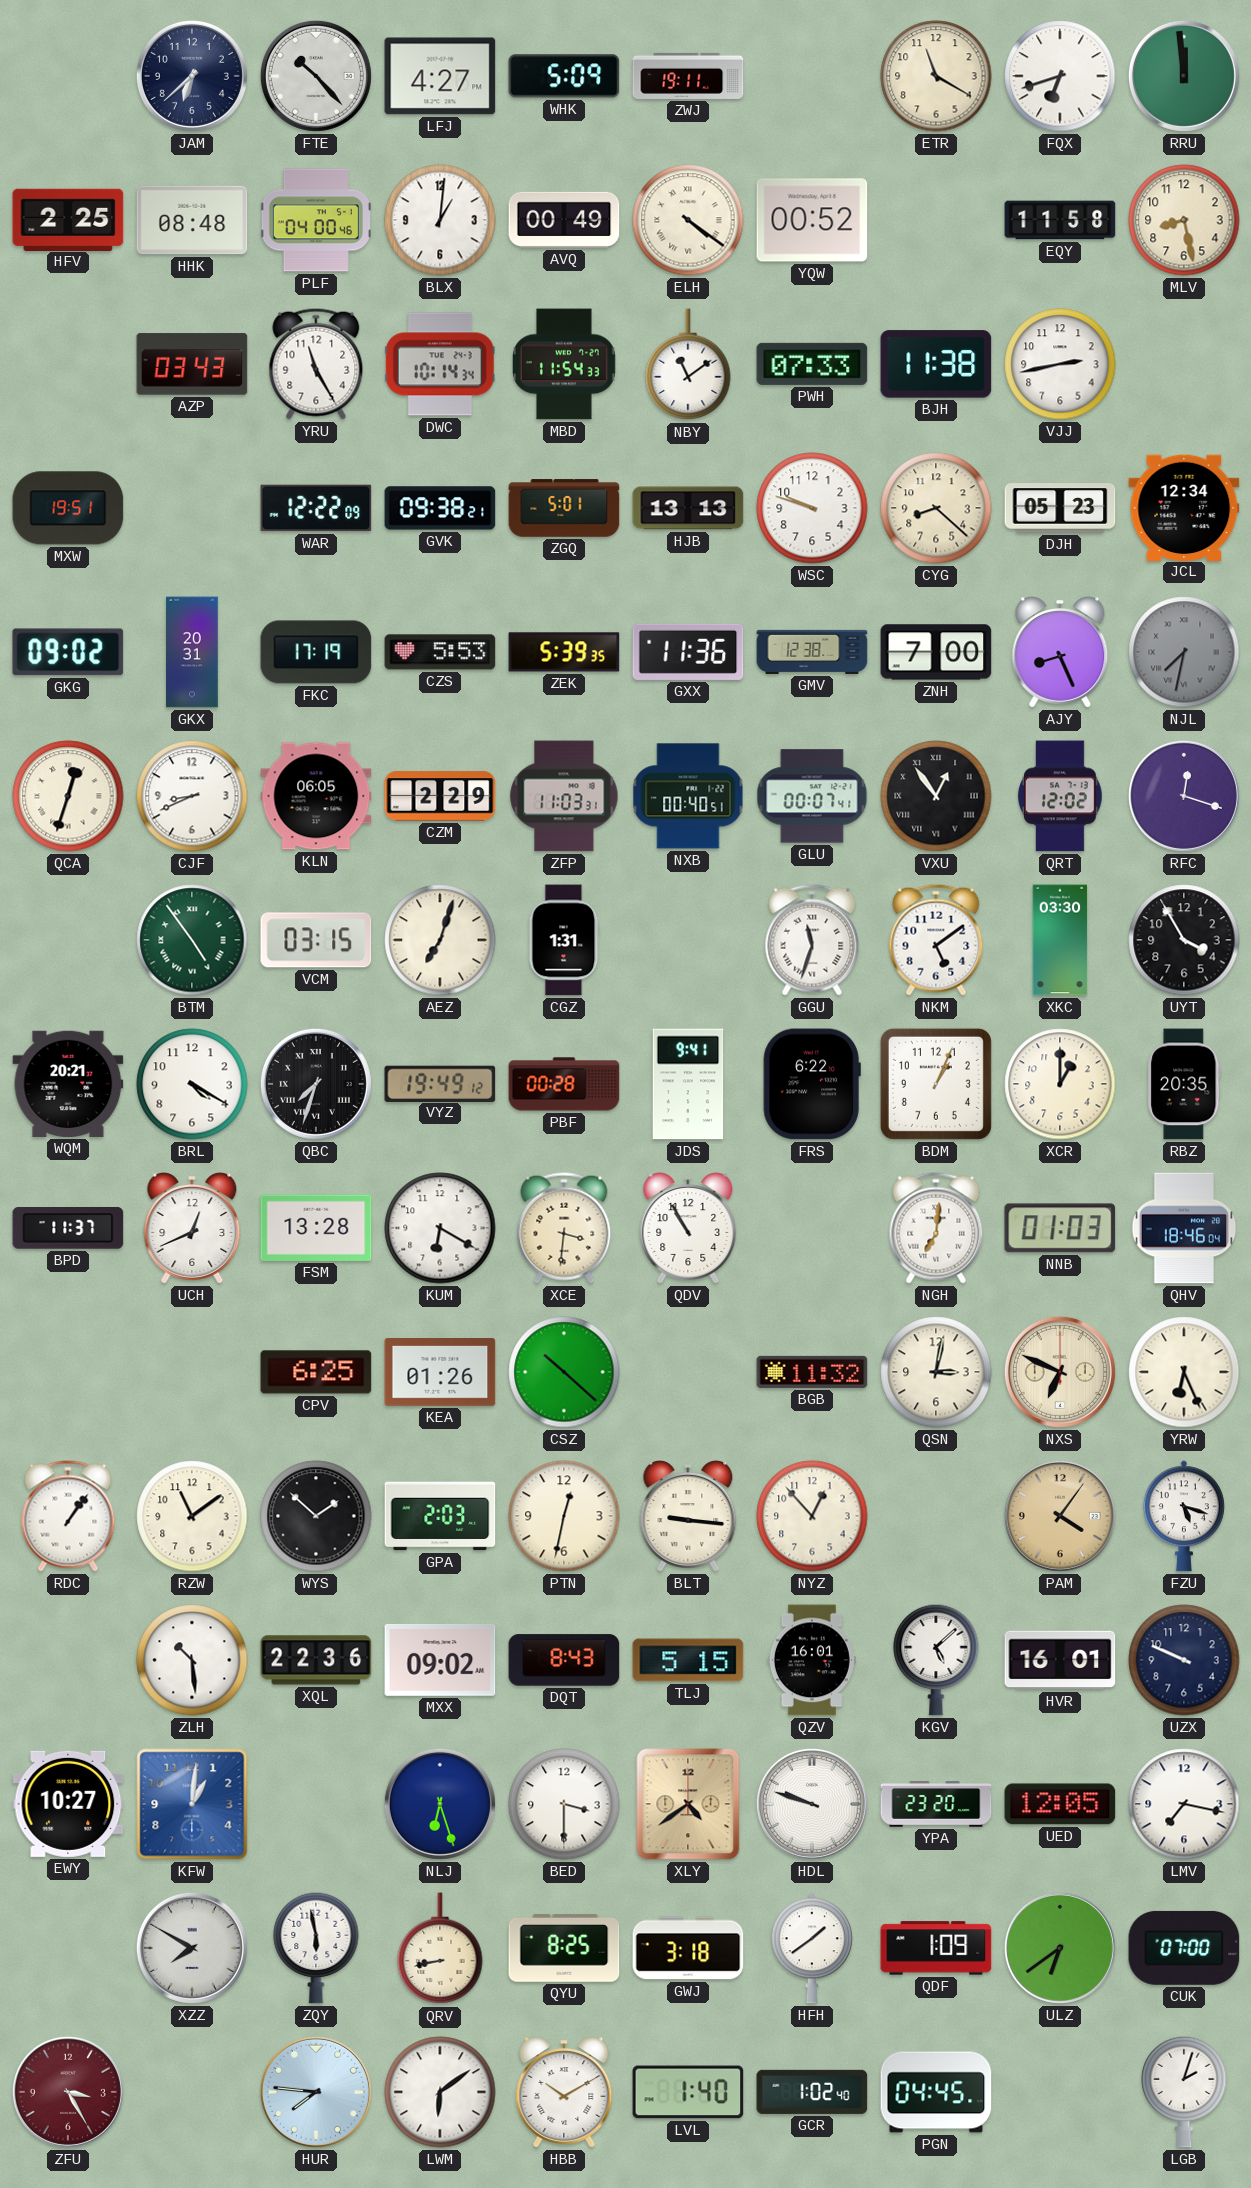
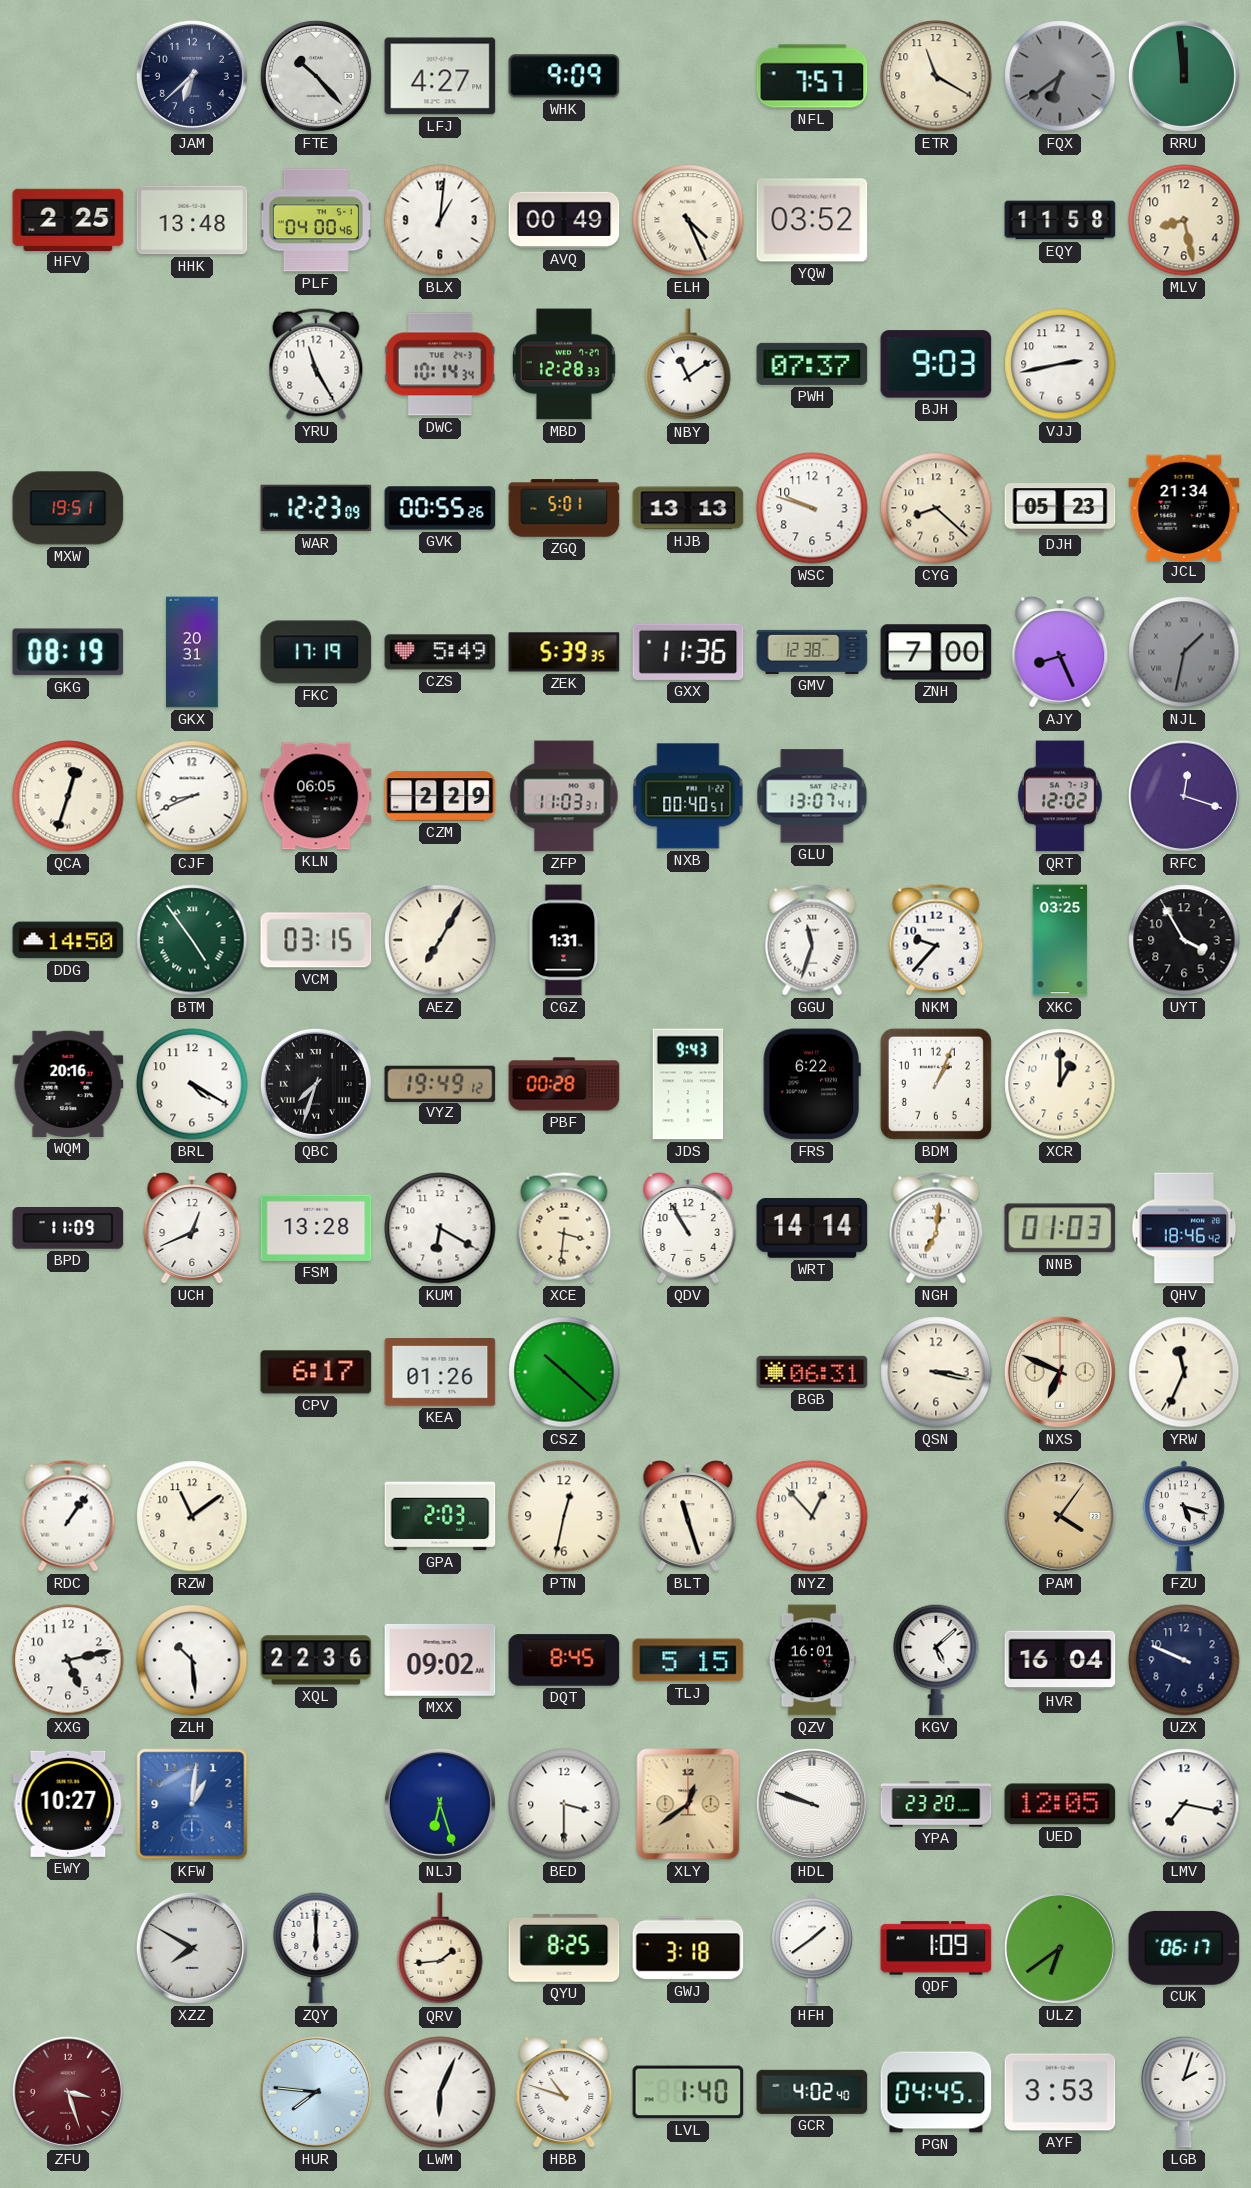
WHK: 5:09 -> 9:09
ZWJ: 19:11 -> none
NFL: none -> 7:57
FQX: 6:42 -> 6:39
FQX dial: white -> grey
HHK: 08:48 -> 13:48
ELH: 4:21 -> 4:26
YQW: 00:52 -> 03:52
AZP: 03:43 -> none
MBD: 11:54 -> 12:28
PWH: 07:33 -> 07:37
BJH: 11:38 -> 9:03
WAR: 12:22 -> 12:23
GVK: 09:38 -> 00:55
JCL: 12:34 -> 21:34
GKG: 09:02 -> 08:19
CZS: 5:53 -> 5:49
NJL: 7:32 -> 1:32
GLU: 00:07 -> 13:07
VXU: 12:54 -> none
DDG: none -> 14:50
AEZ: 7:03 -> 7:05
NKM: 5:09 -> 9:37
XKC: 03:30 -> 03:25
WQM: 20:21 -> 20:16
JDS: 9:41 -> 9:43
RBZ: 20:35 -> none
BPD: 11:37 -> 11:09
WRT: none -> 14:14
QHV: 18:46:04 -> 18:46:42
CPV: 6:25 -> 6:17
BGB: 11:32 -> 06:31
QSN: 3:02 -> 3:17
YRW: 6:26 -> 11:34
WYS: 1:52 -> none
BLT: 9:16 -> 11:27
XXG: none -> 5:13
DQT: 8:43 -> 8:45
HVR: 16:01 -> 16:04
XLY: 4:39 -> 12:39
ZQY: 5:58 -> 6:00
QRV: 8:43 -> 1:44
CUK: 07:00 -> 06:17
ZFU: 3:25 -> 3:27
LWM: 6:09 -> 6:04
HBB: 10:10 -> 10:48
GCR: 1:02 -> 4:02
AYF: none -> 3:53
